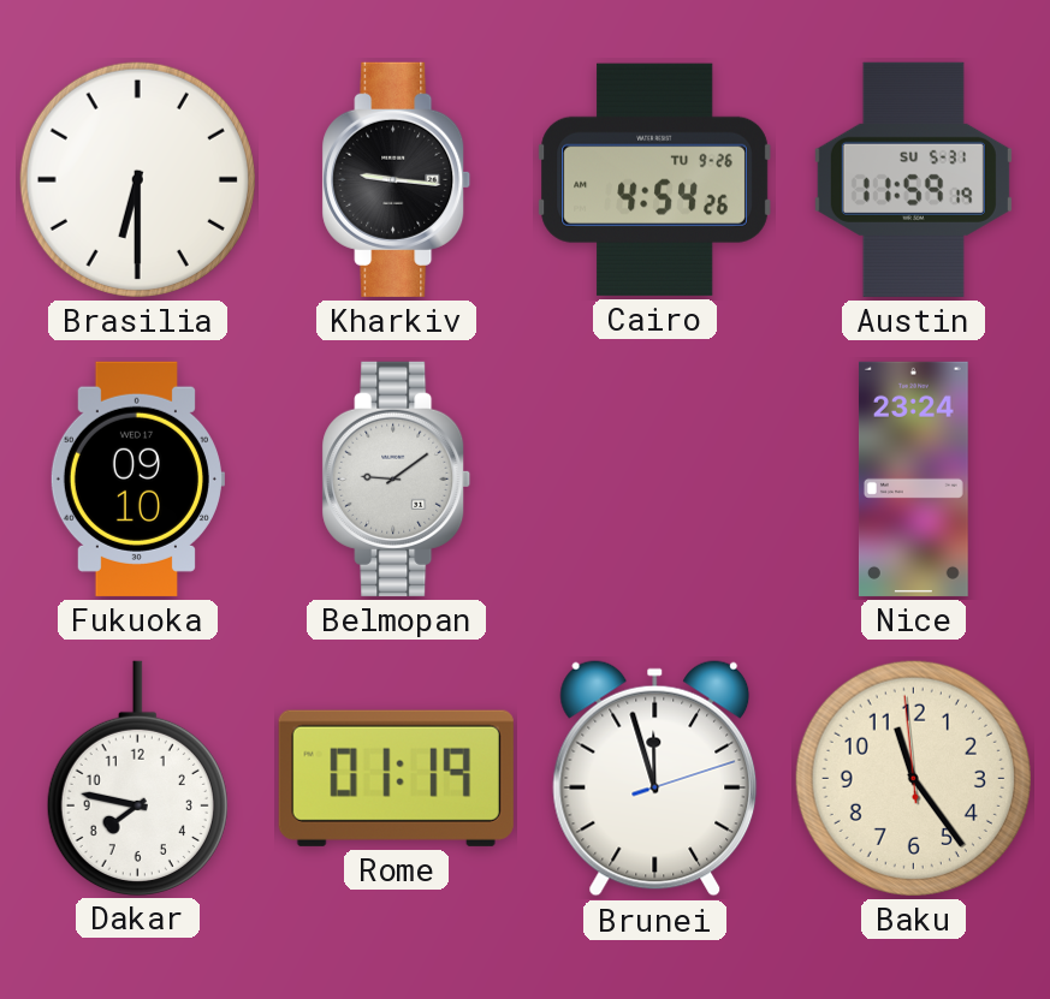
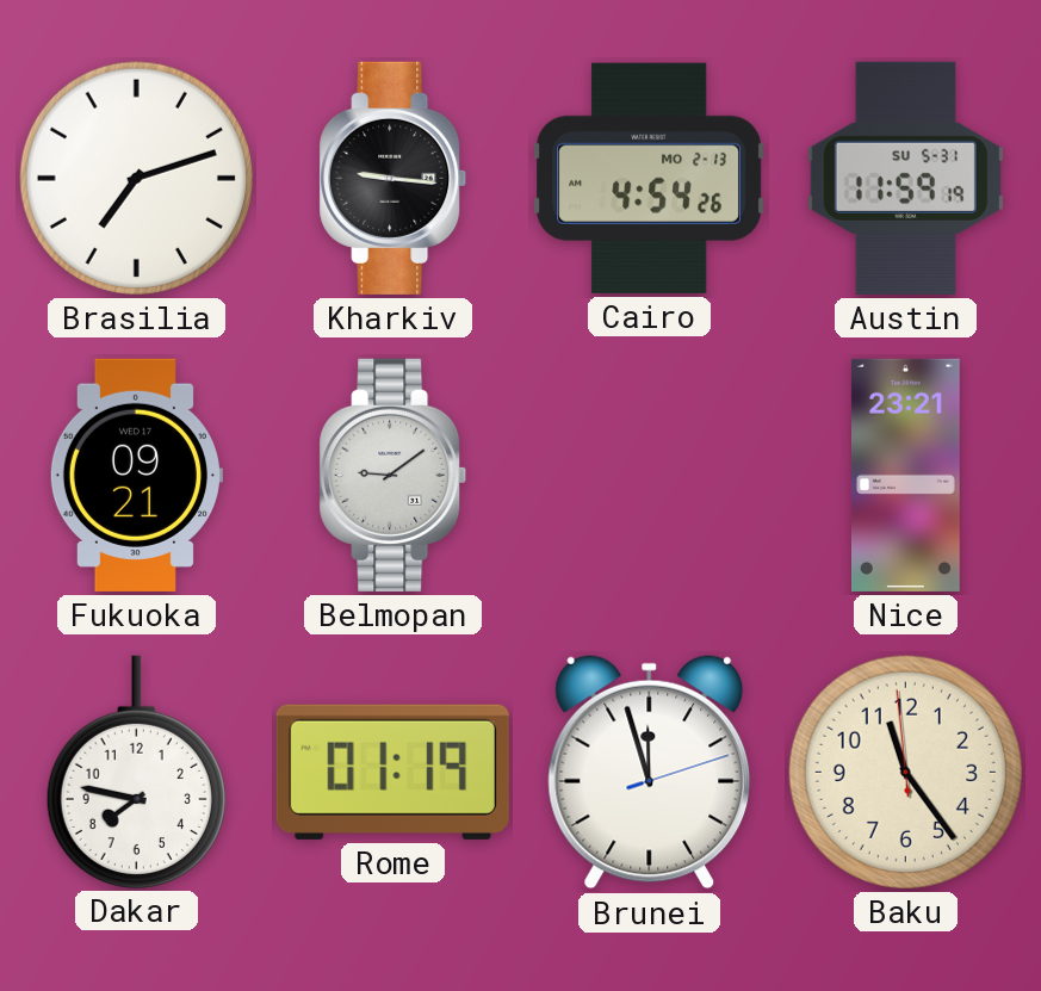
Brasilia: 6:30 -> 7:12
Cairo date: TU 9-26 -> MO 2-13
Fukuoka: 09:10 -> 09:21
Nice: 23:24 -> 23:21
